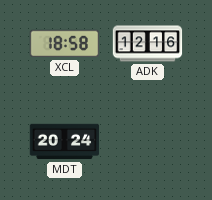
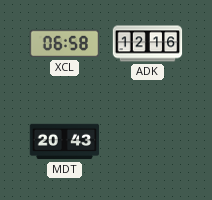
XCL: 18:58 -> 06:58
MDT: 20:24 -> 20:43
